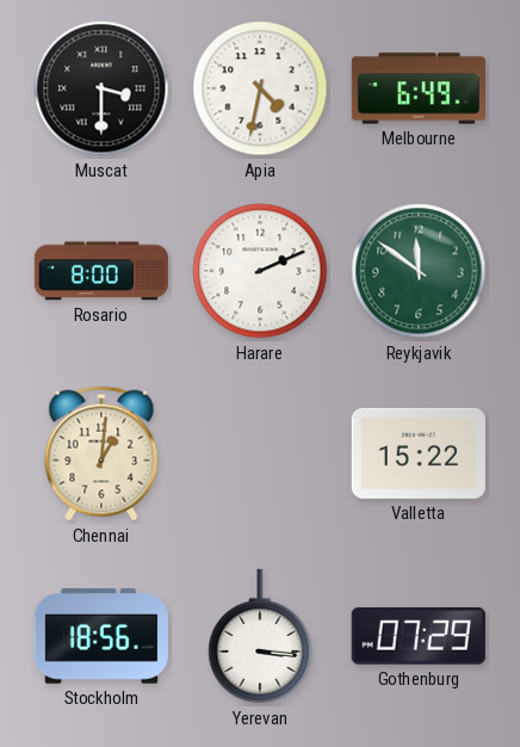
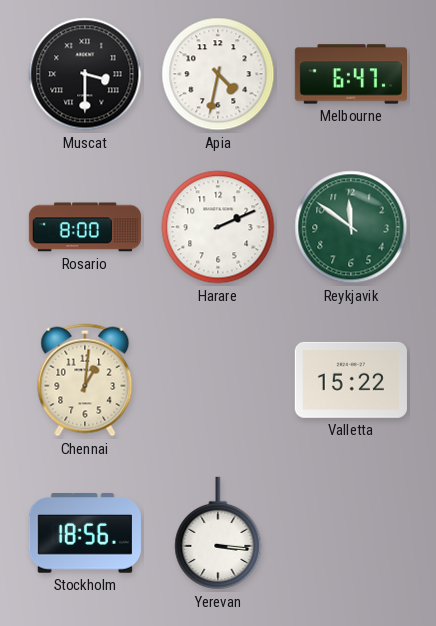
Melbourne: 6:49 -> 6:47
Gothenburg: 07:29 -> none
